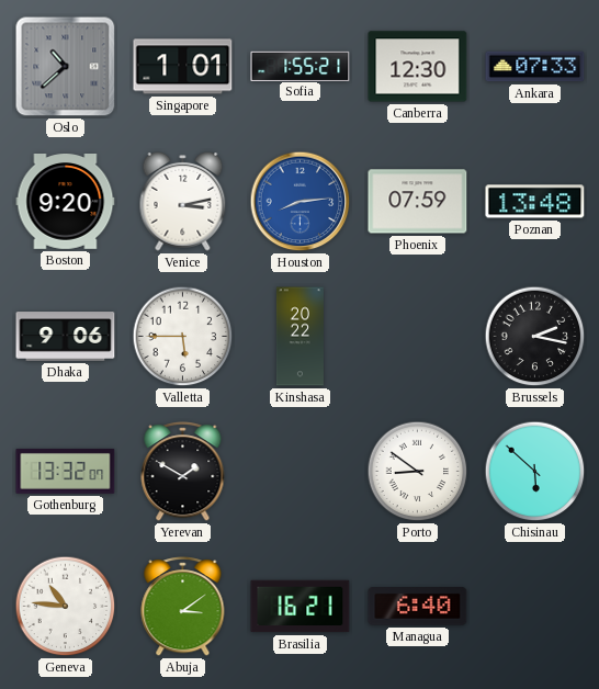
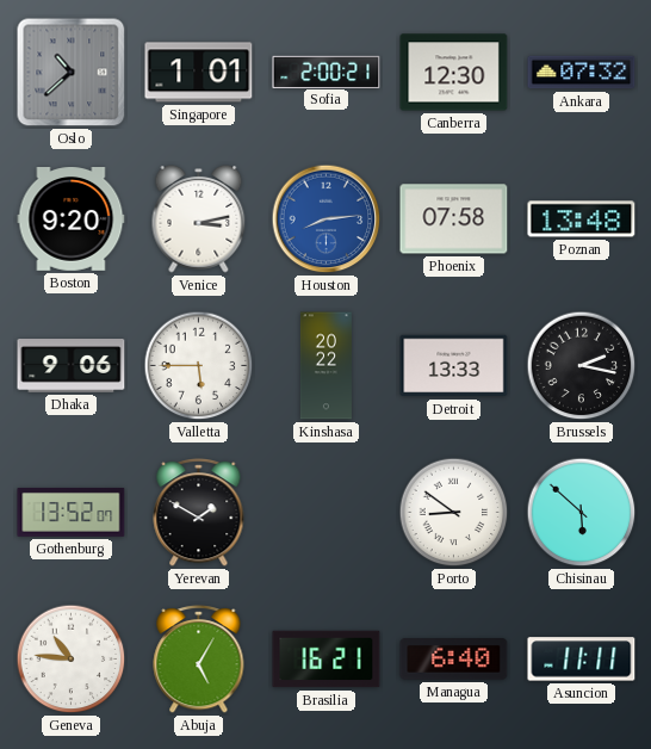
Sofia: 1:55 -> 2:00
Ankara: 07:33 -> 07:32
Phoenix: 07:59 -> 07:58
Detroit: none -> 13:33
Gothenburg: 13:32 -> 13:52
Abuja: 3:09 -> 5:05
Asuncion: none -> 11:11
